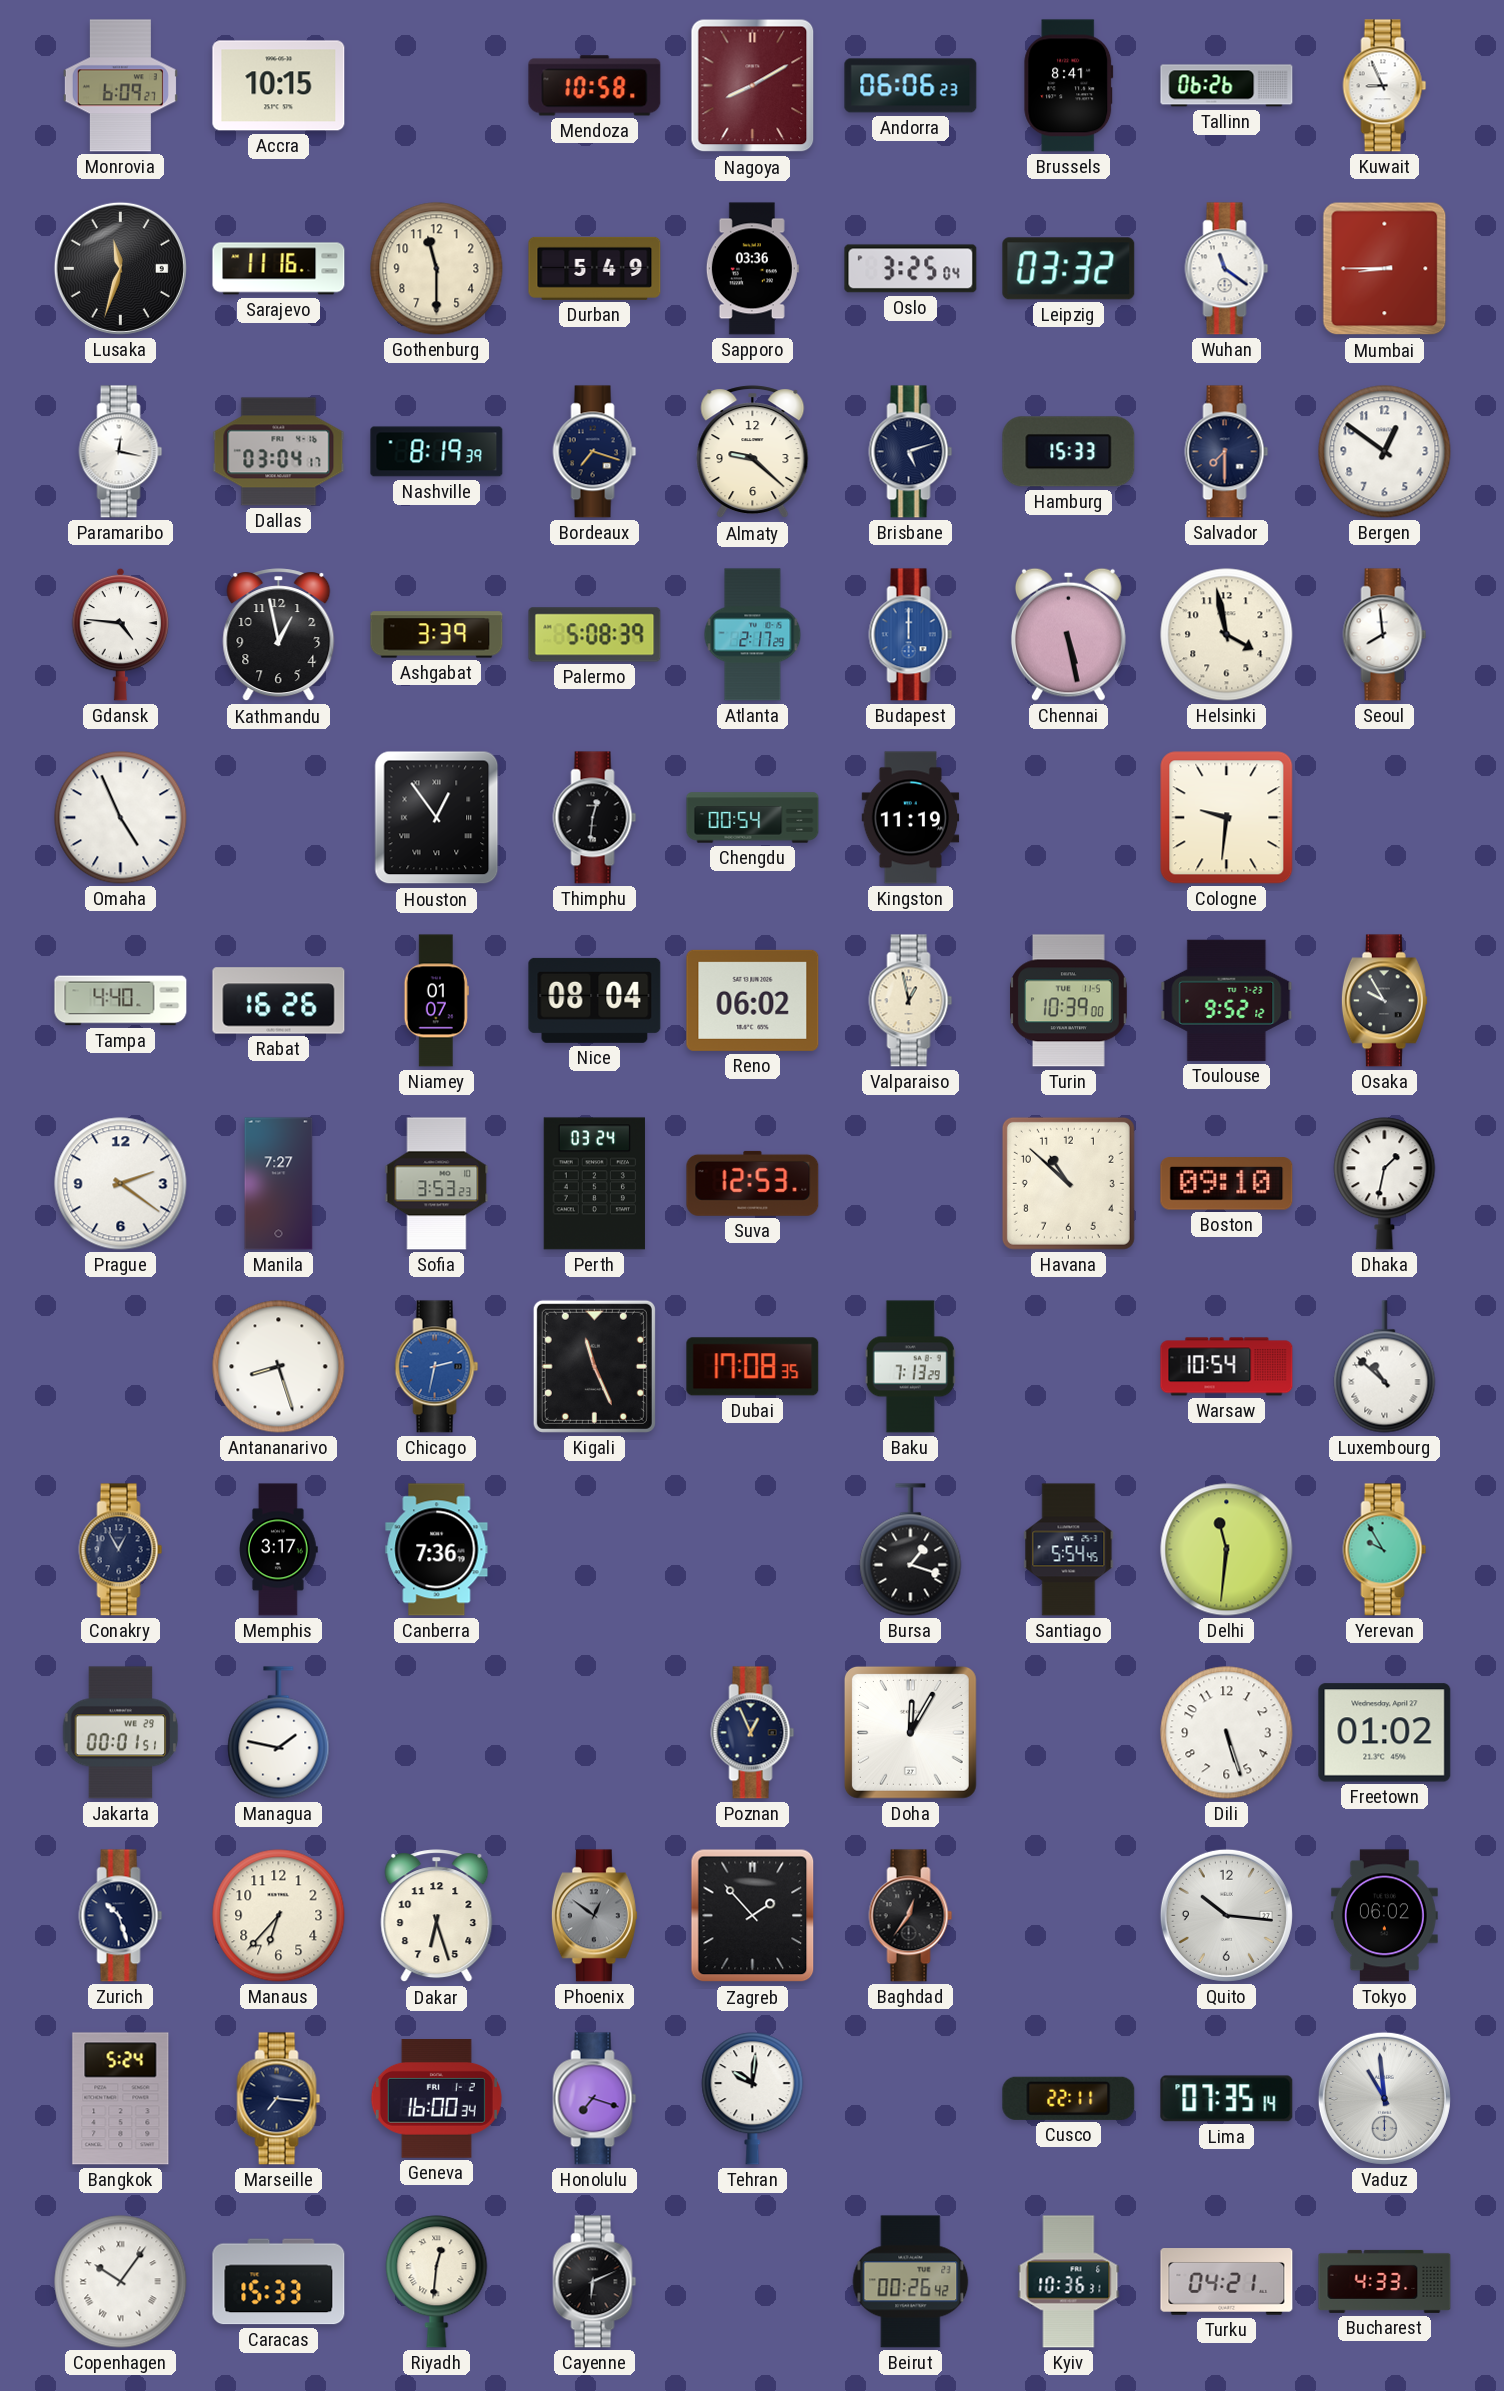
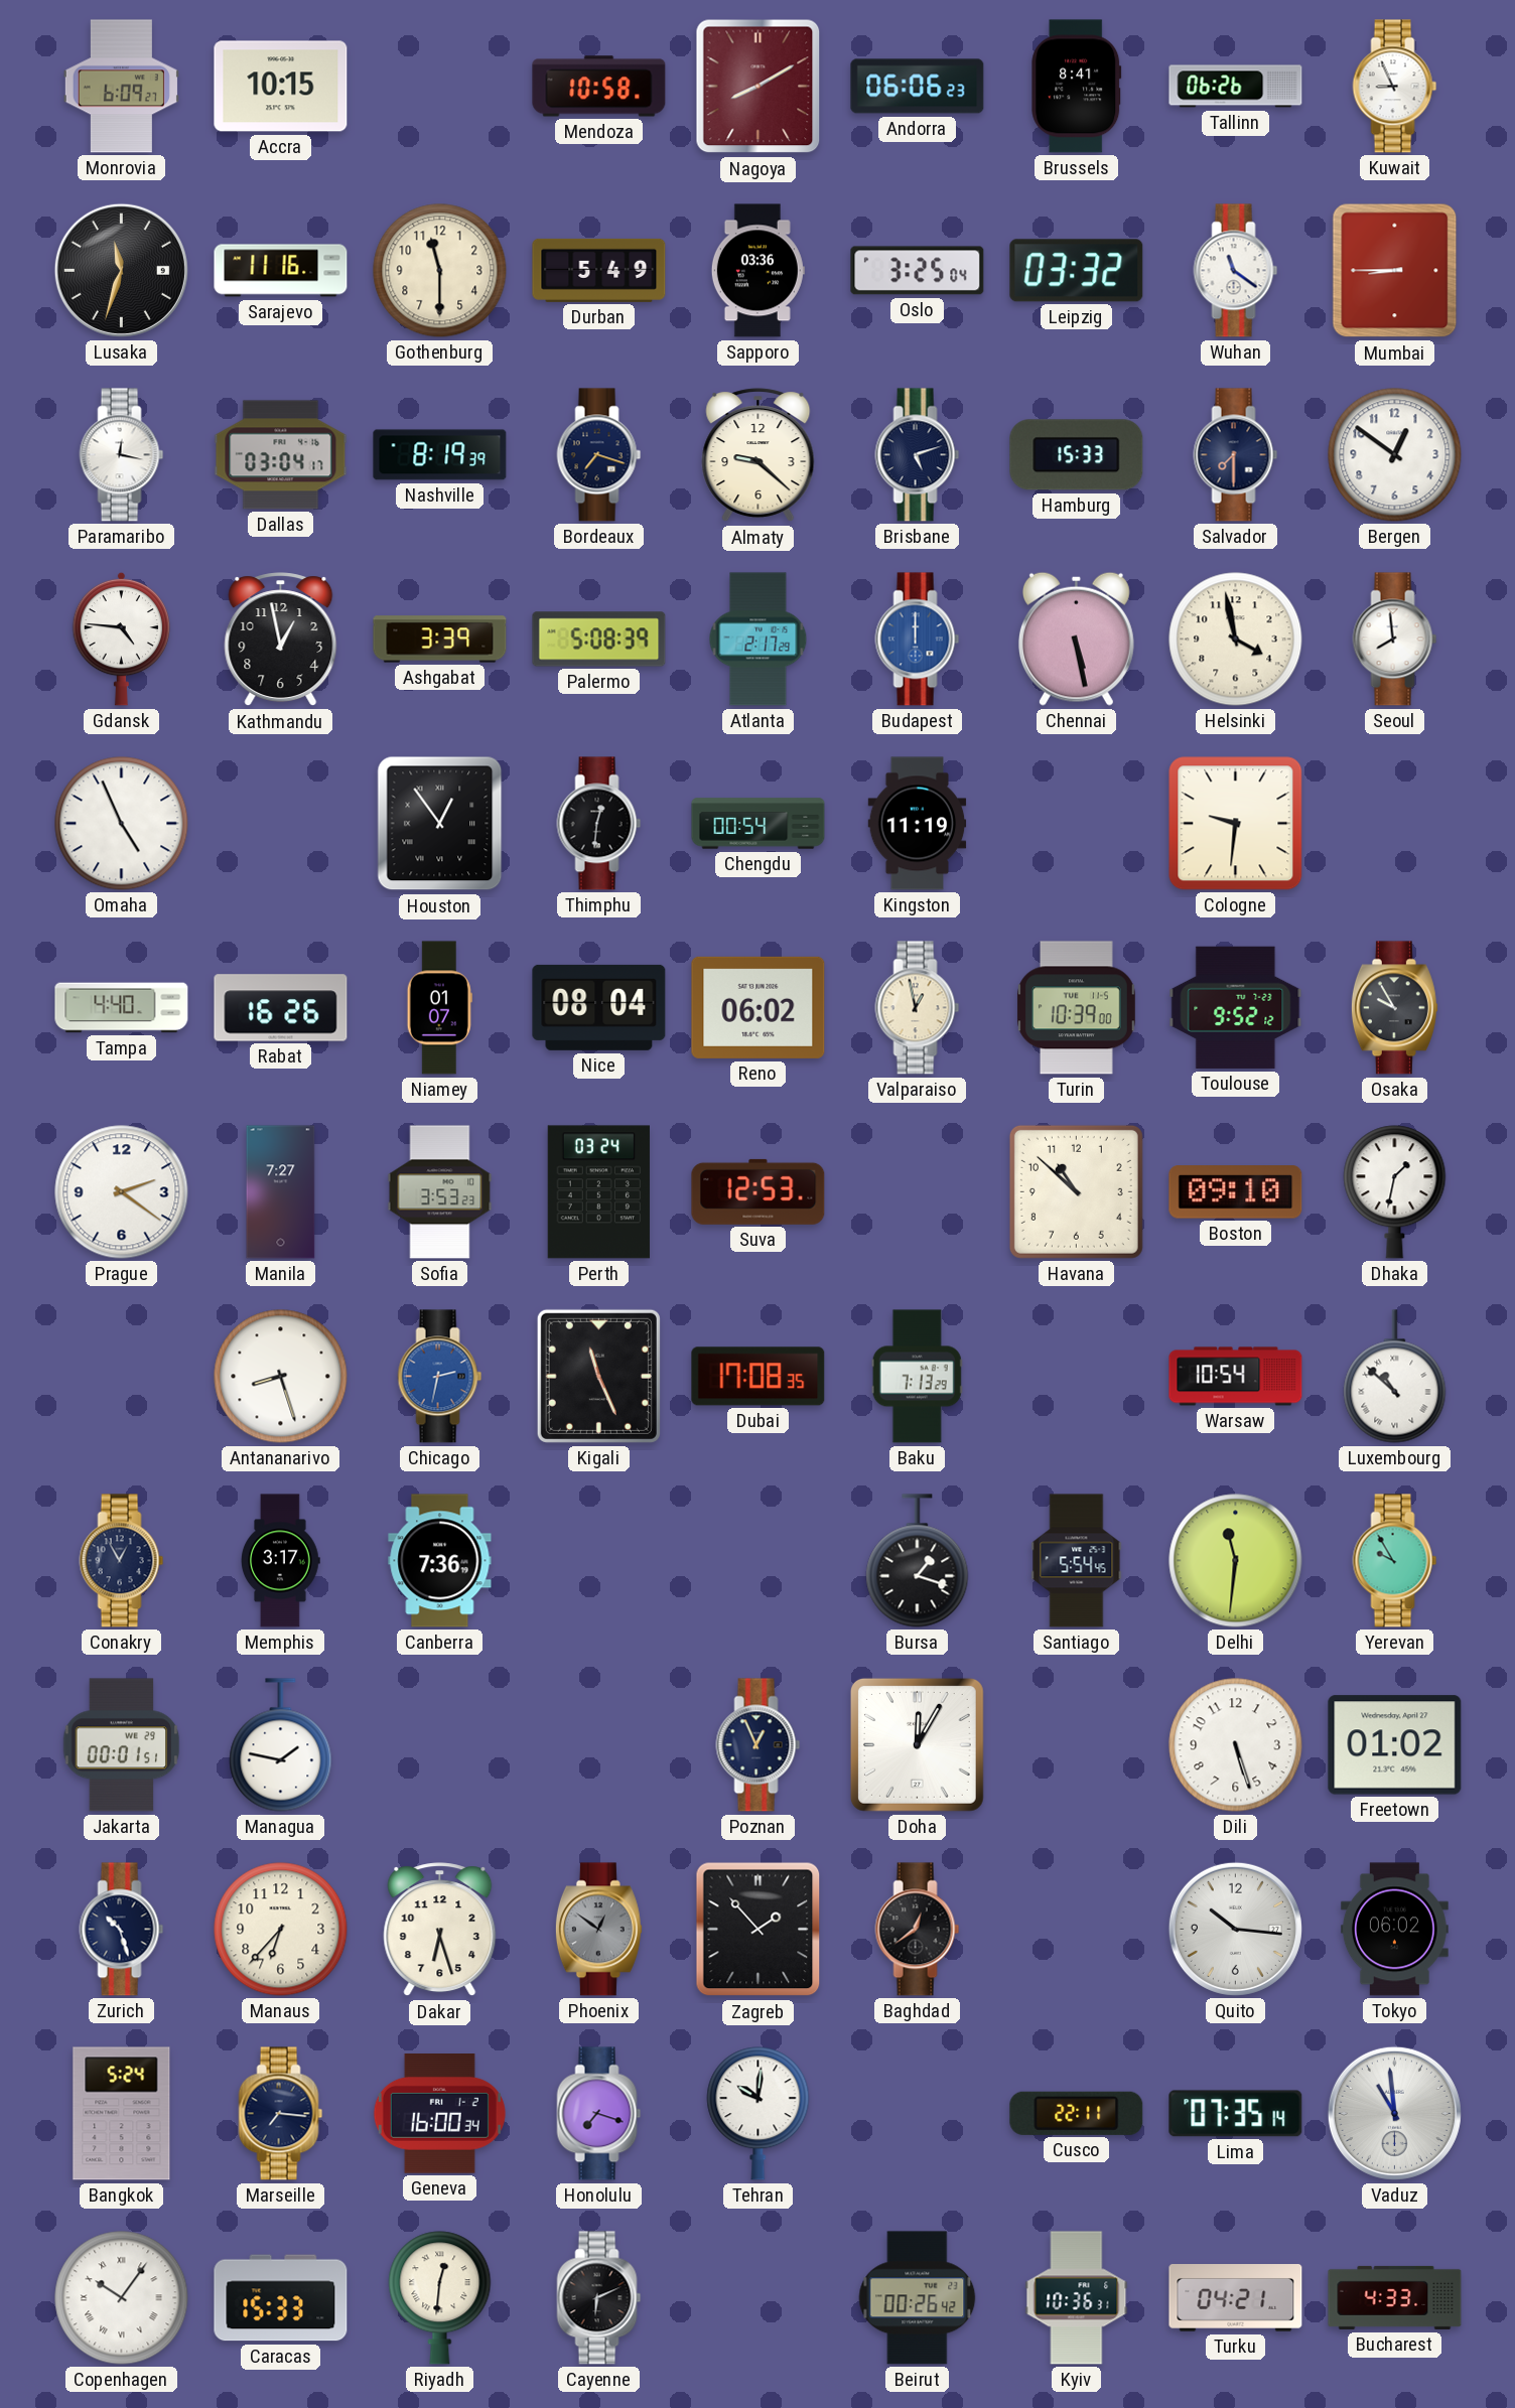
Baghdad: 12:36 -> 12:39
